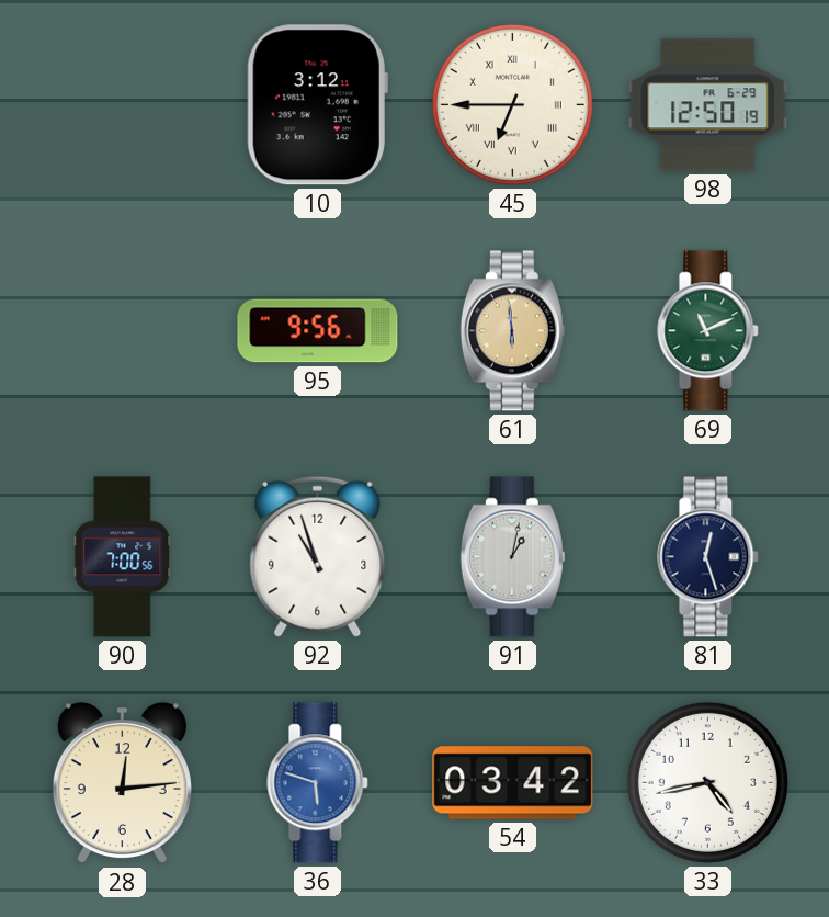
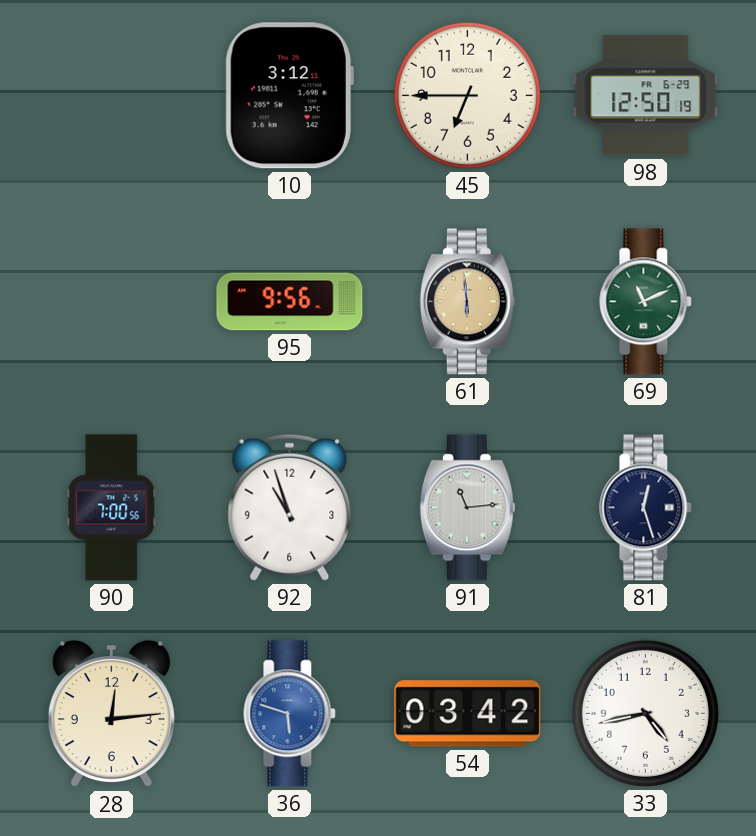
45 numerals: Roman -> Arabic
91: 1:02 -> 11:14
